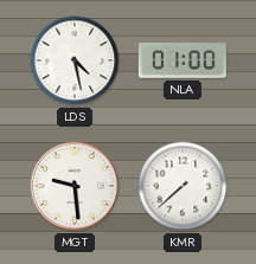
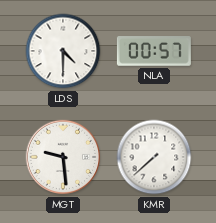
LDS: 4:28 -> 4:30
NLA: 01:00 -> 00:57
